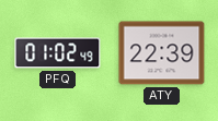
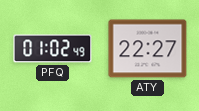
ATY: 22:39 -> 22:27
